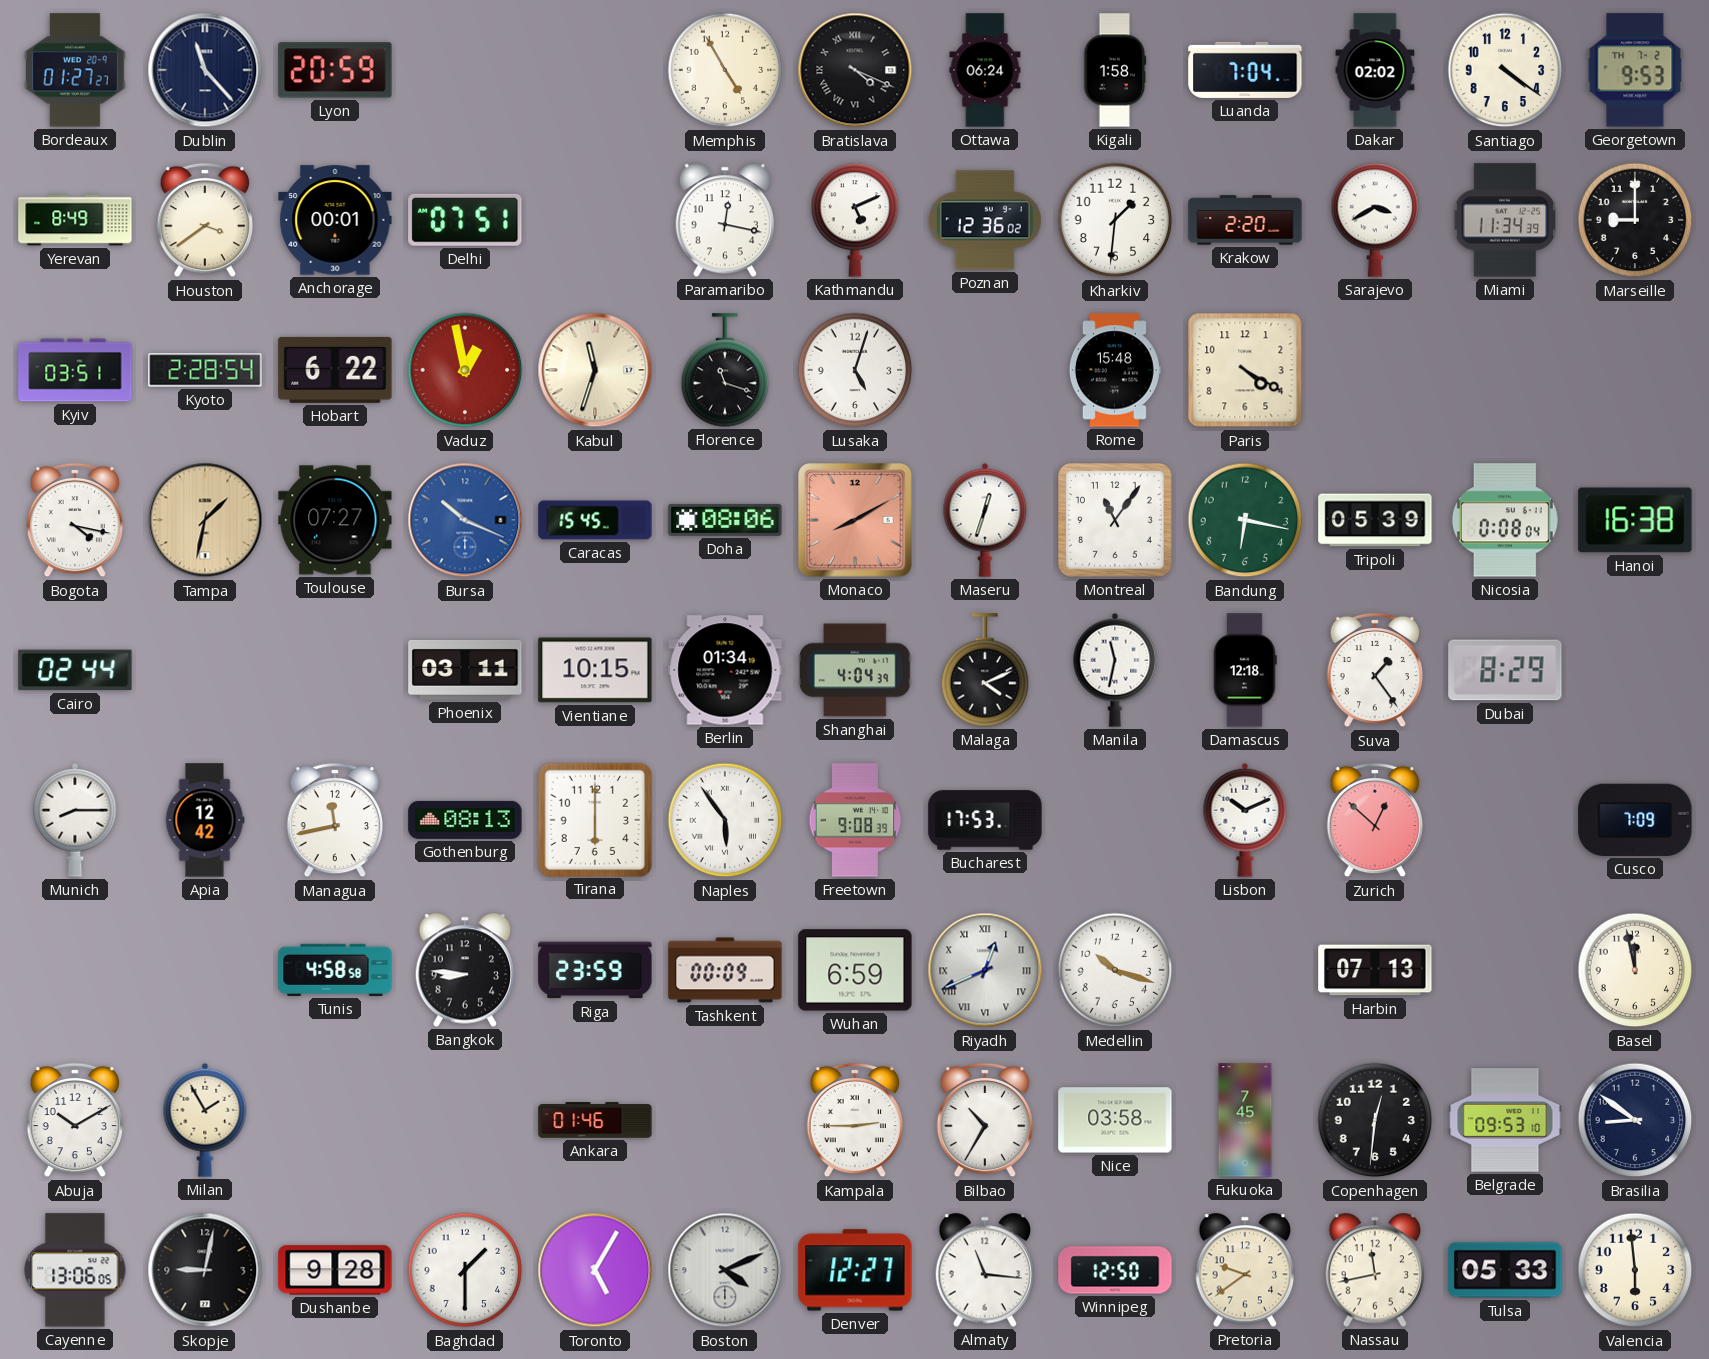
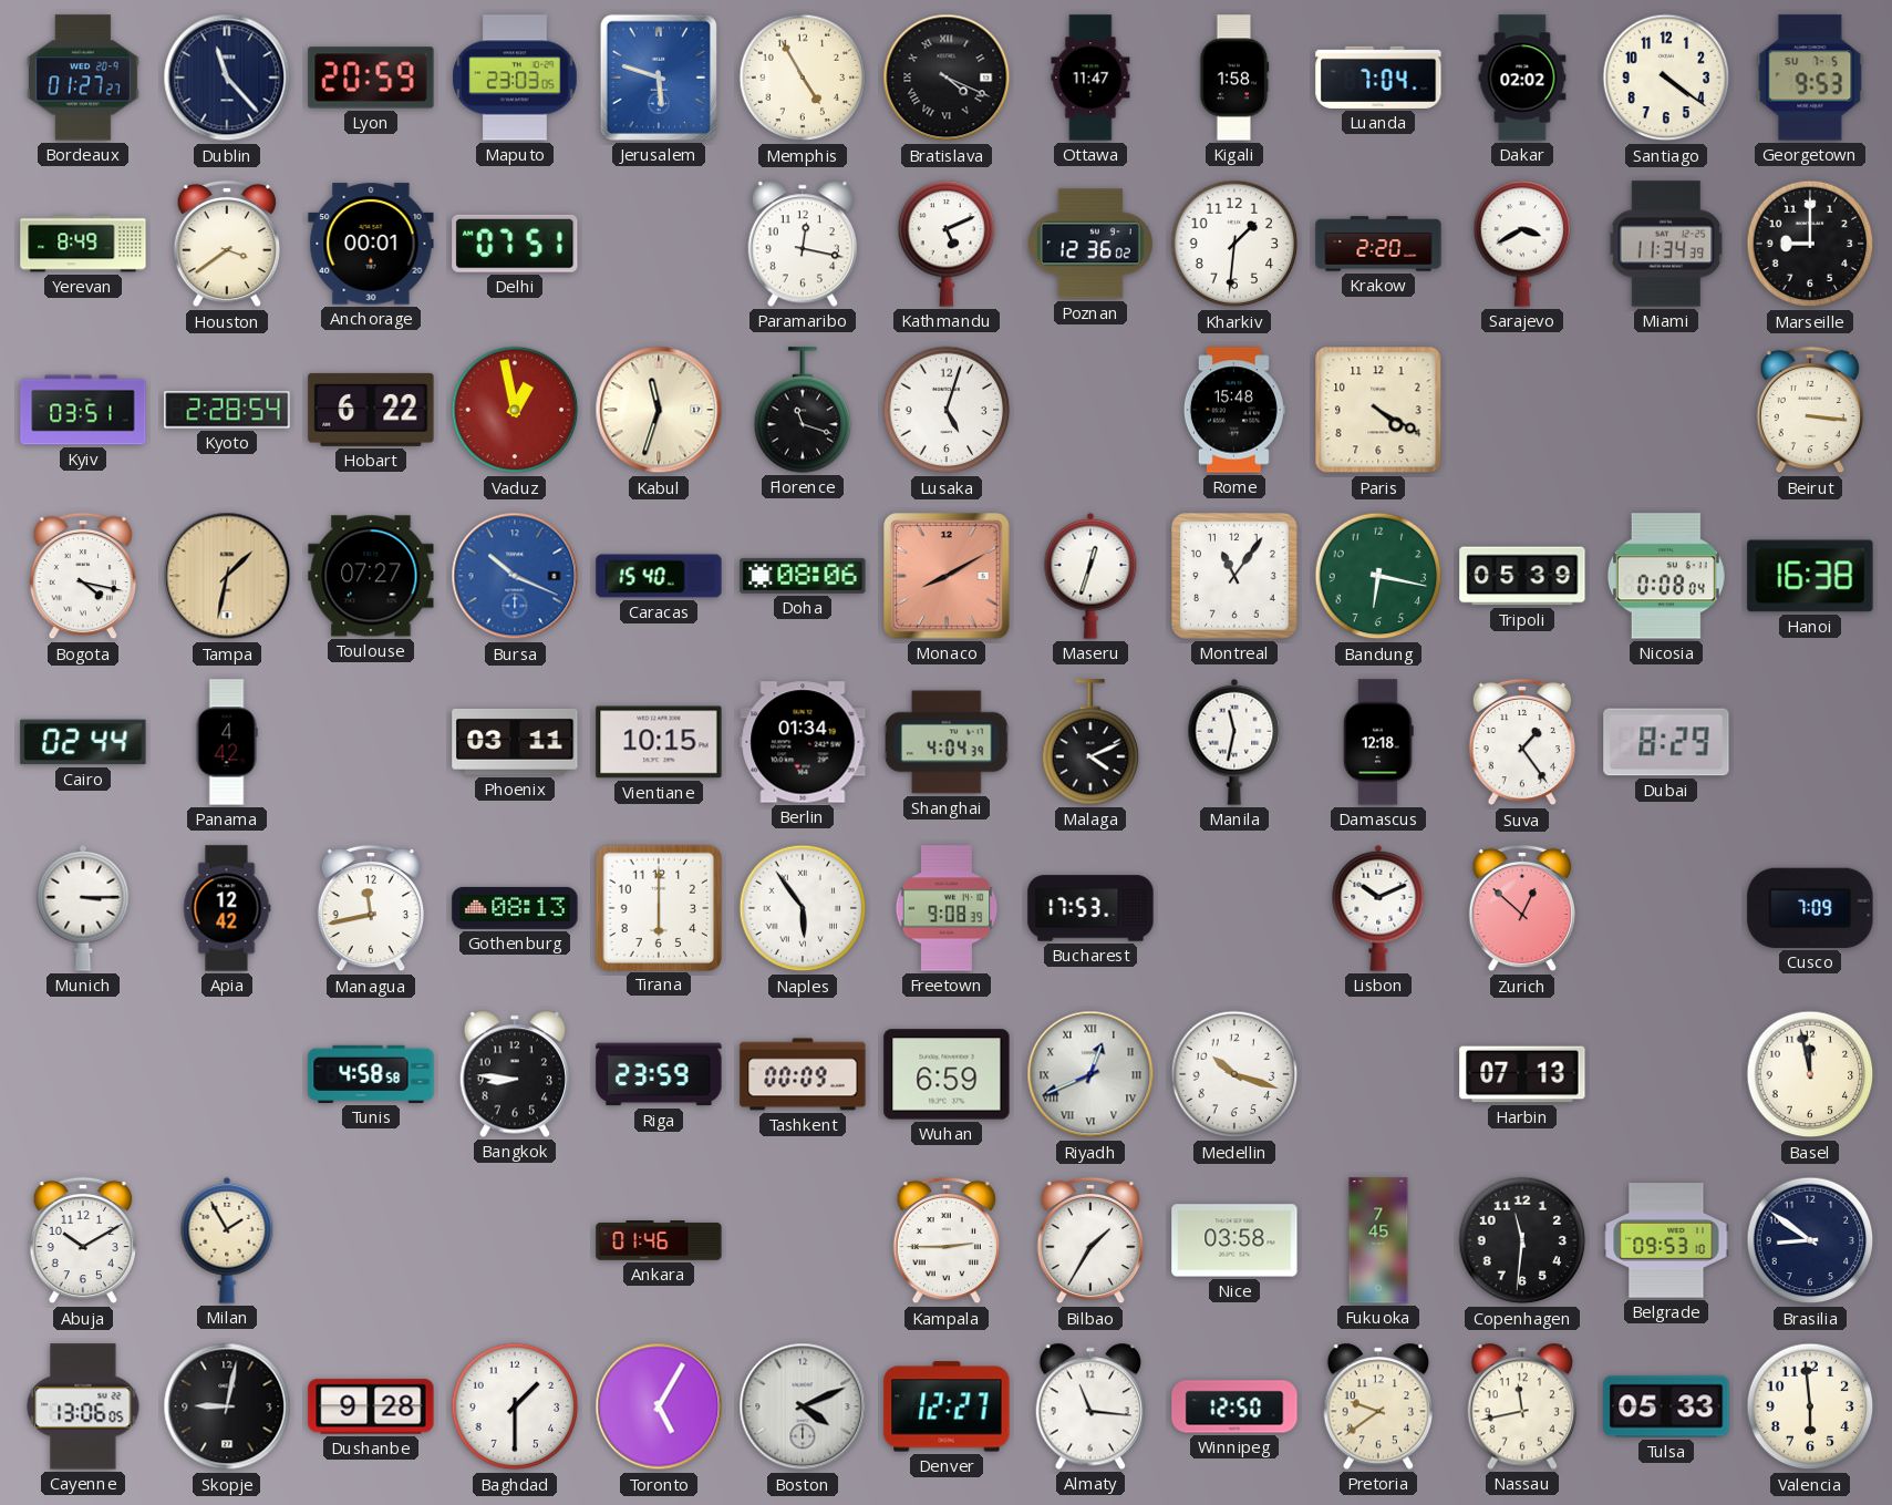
Maputo: none -> 23:03
Jerusalem: none -> 5:48
Ottawa: 06:24 -> 11:47
Georgetown date: TH 7-2 -> SU 7-5
Beirut: none -> 3:16
Caracas: 15:45 -> 15:40
Panama: none -> 4:42
Munich: 8:15 -> 3:15
Bilbao: 10:35 -> 1:35
Copenhagen: 12:31 -> 11:31
